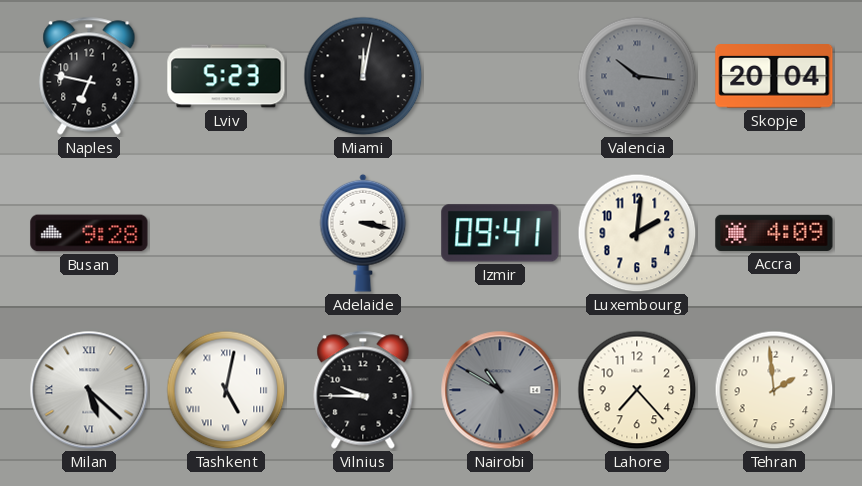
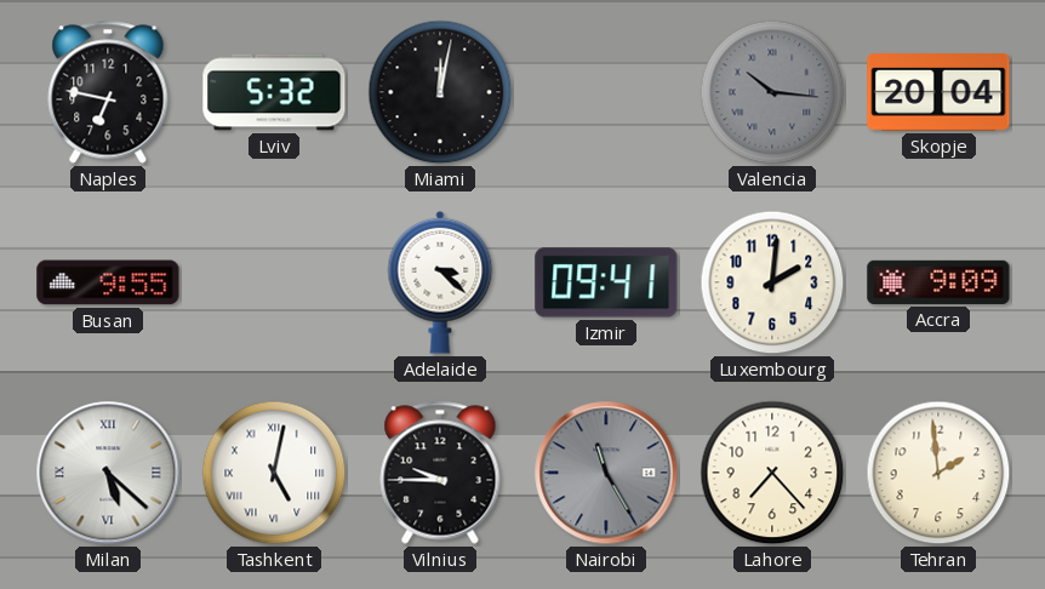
Lviv: 5:23 -> 5:32
Busan: 9:28 -> 9:55
Adelaide: 3:17 -> 3:22
Accra: 4:09 -> 9:09
Nairobi: 10:50 -> 11:25
